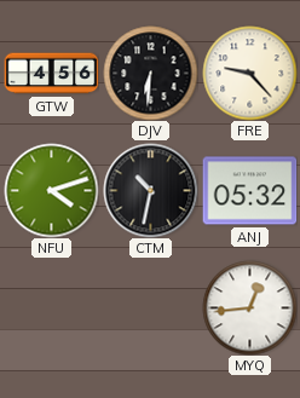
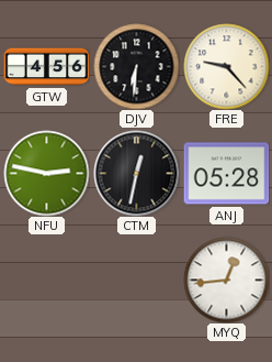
NFU: 4:12 -> 2:47
CTM: 10:32 -> 12:32
ANJ: 05:32 -> 05:28
